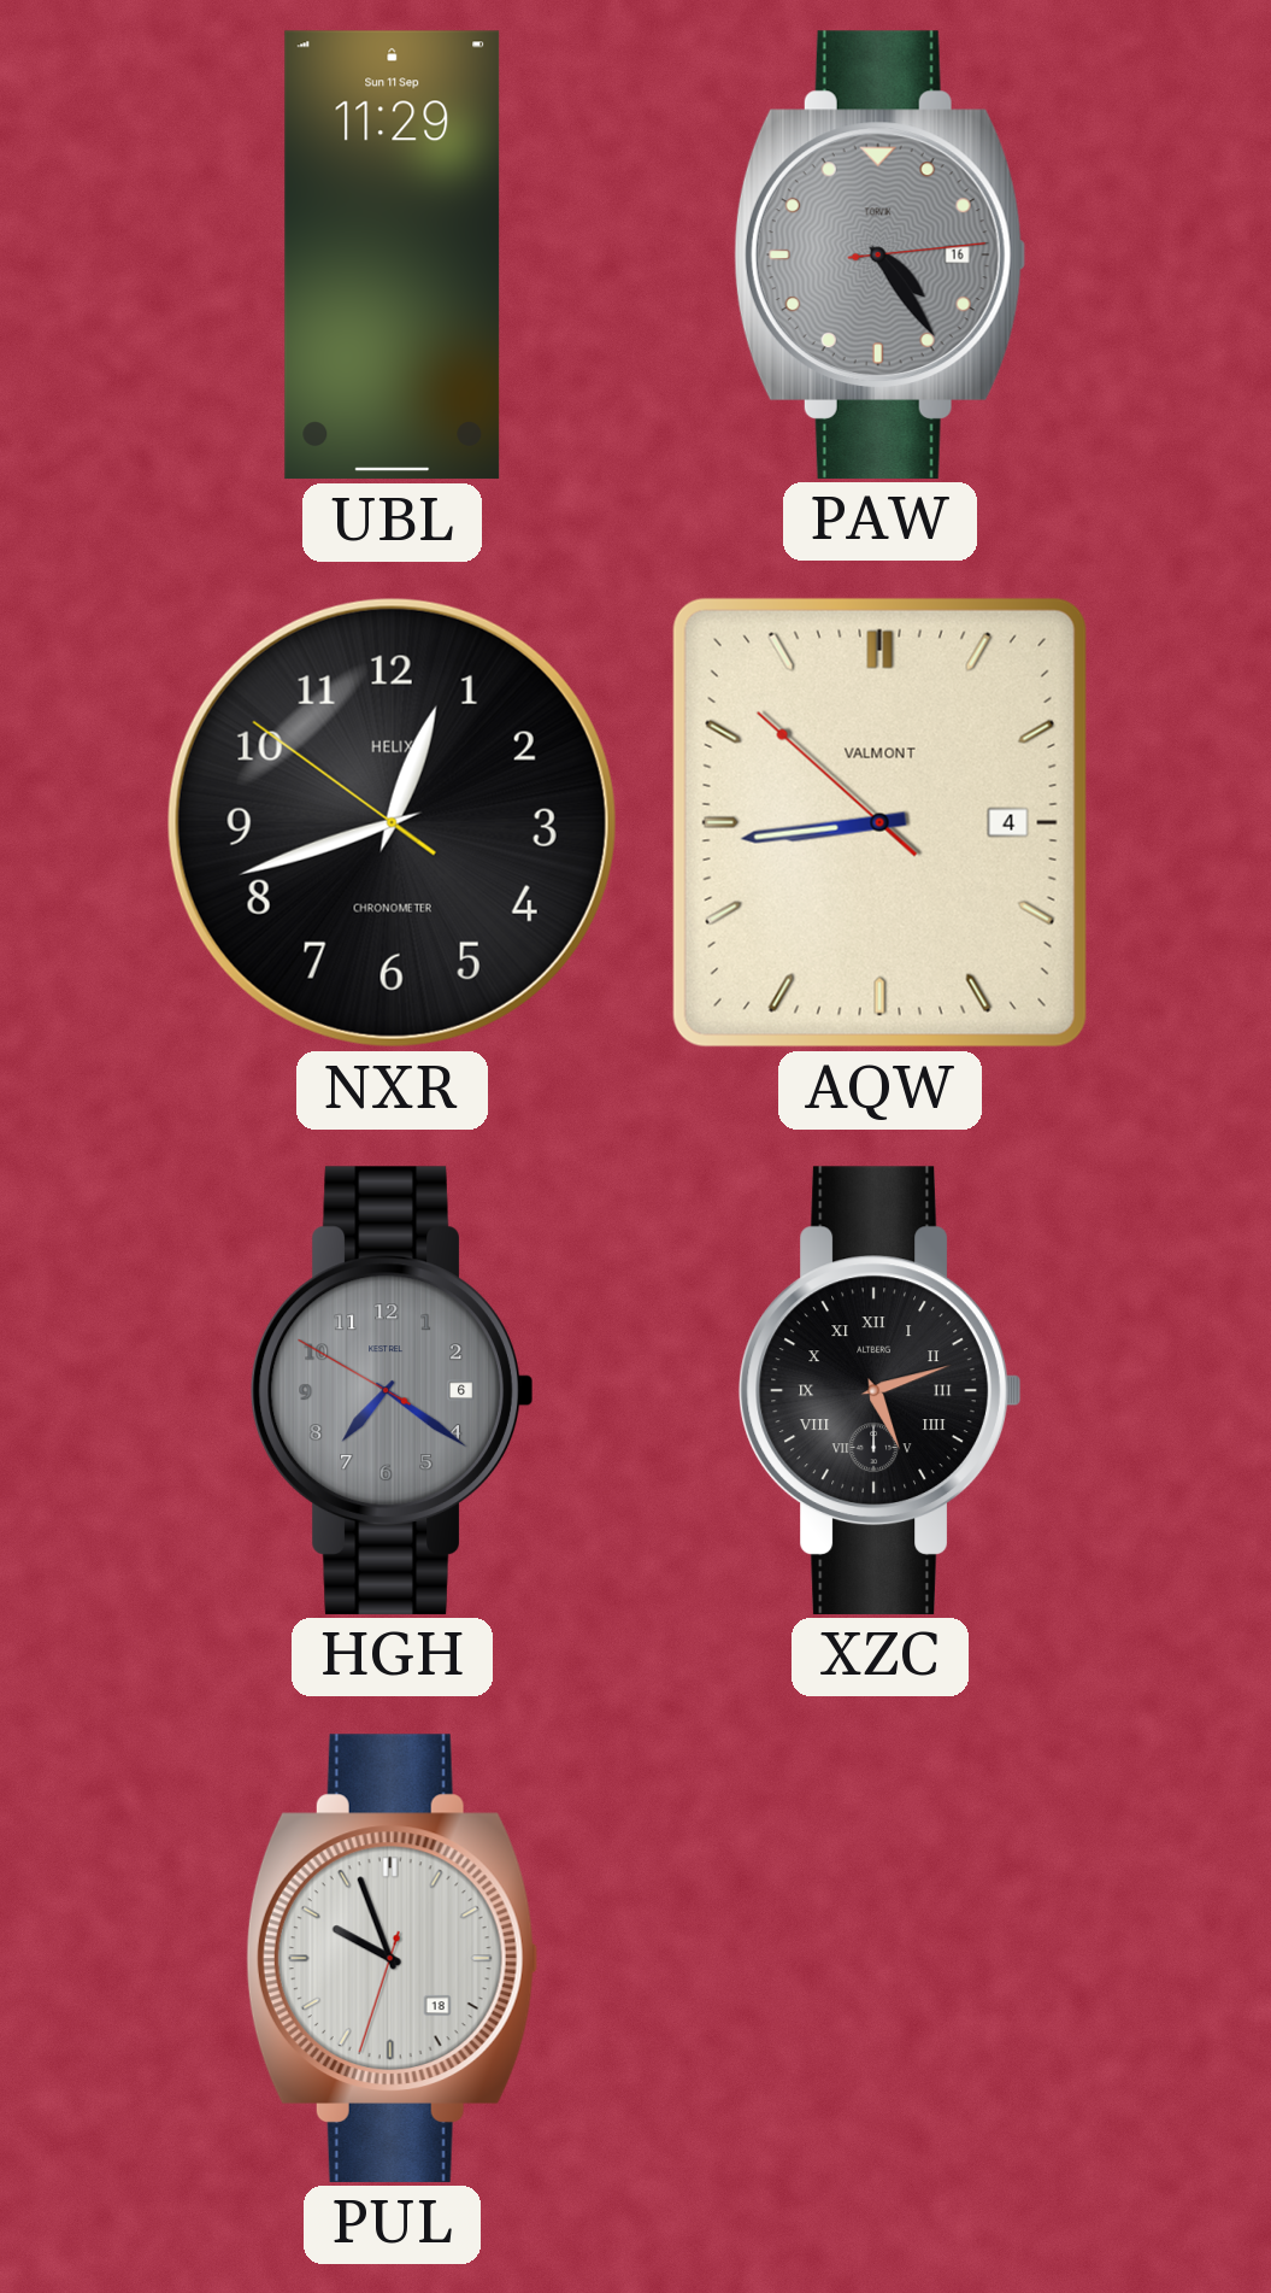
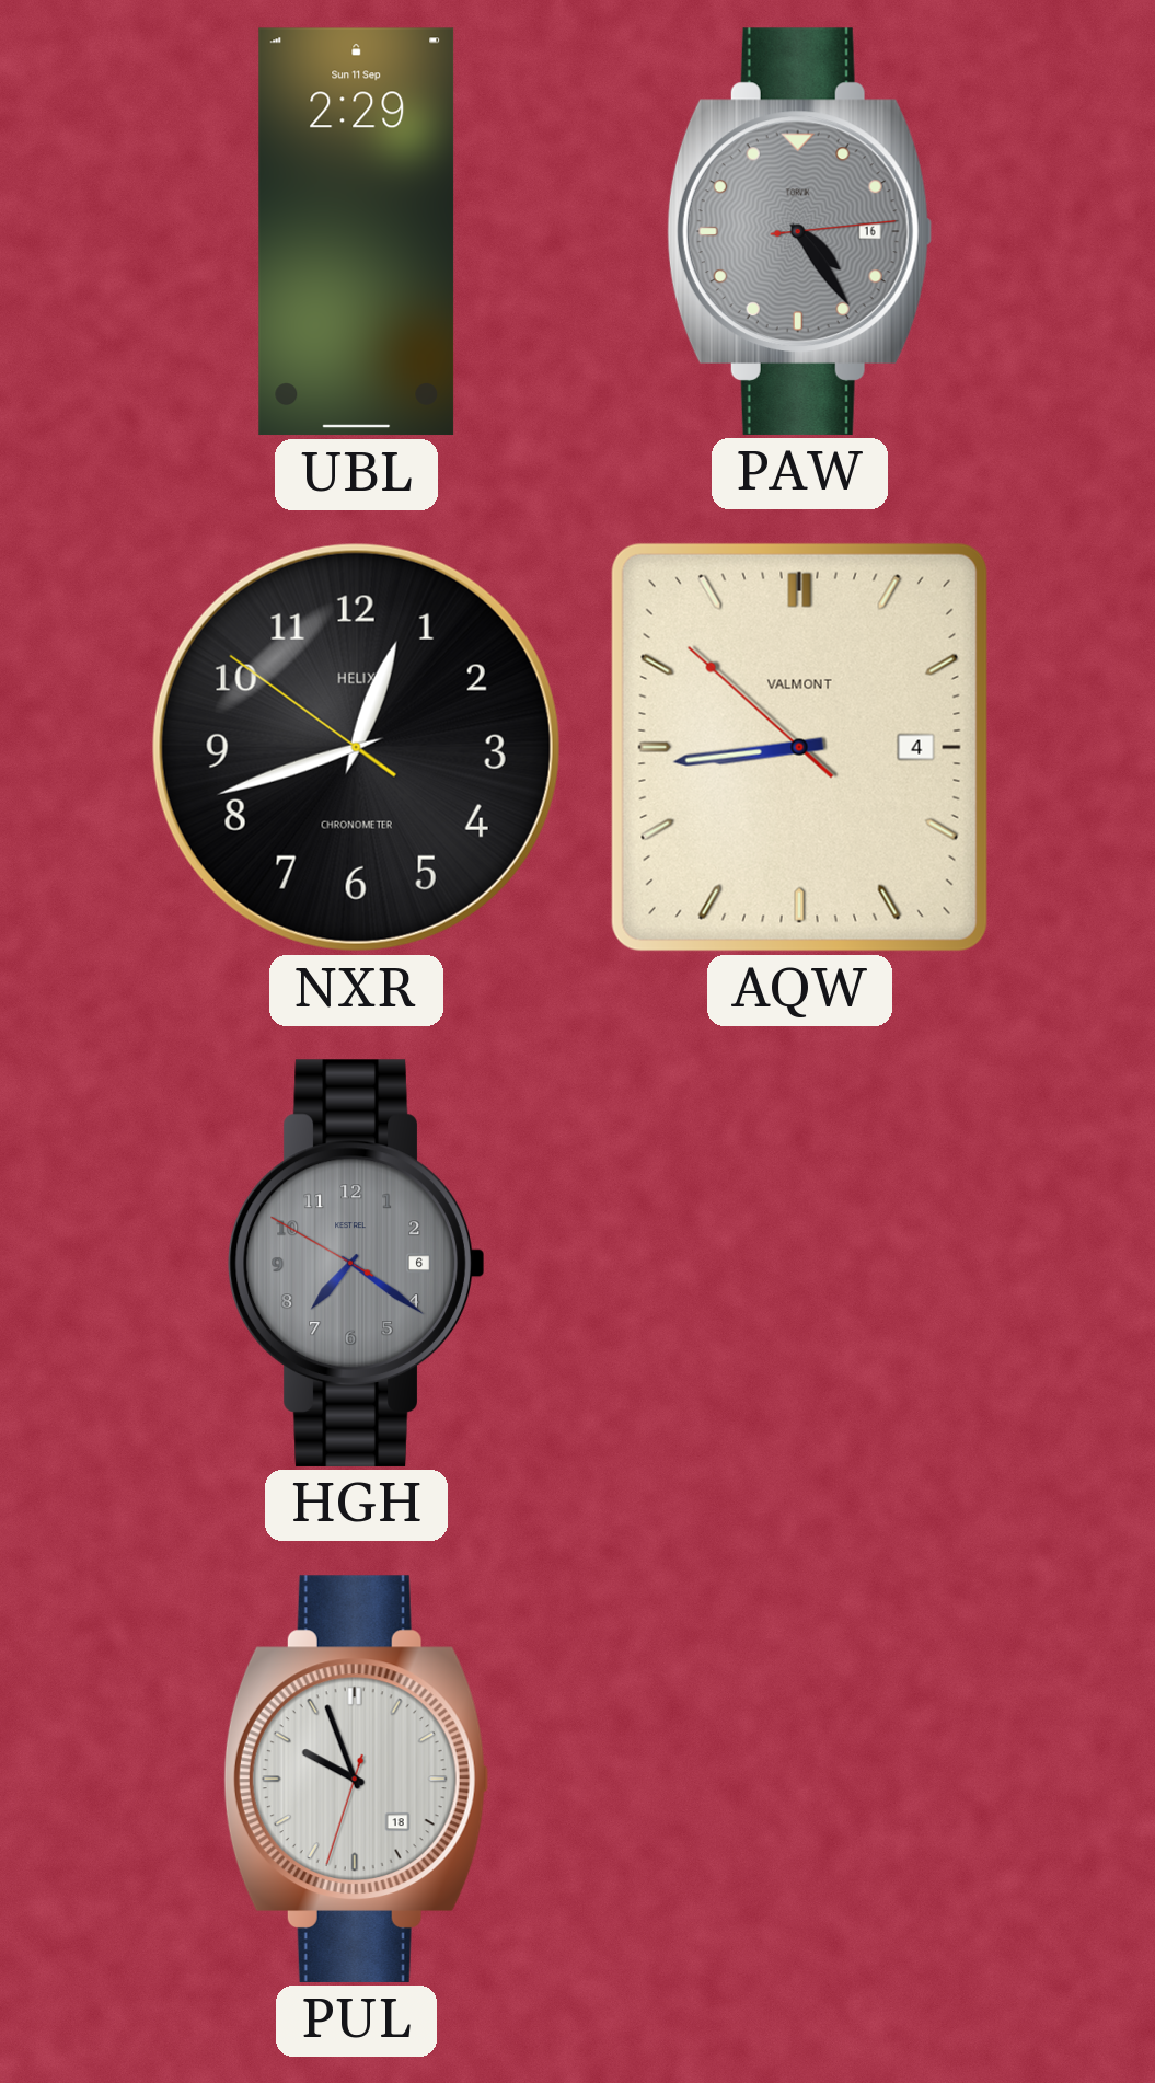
UBL: 11:29 -> 2:29
XZC: 5:12 -> none
